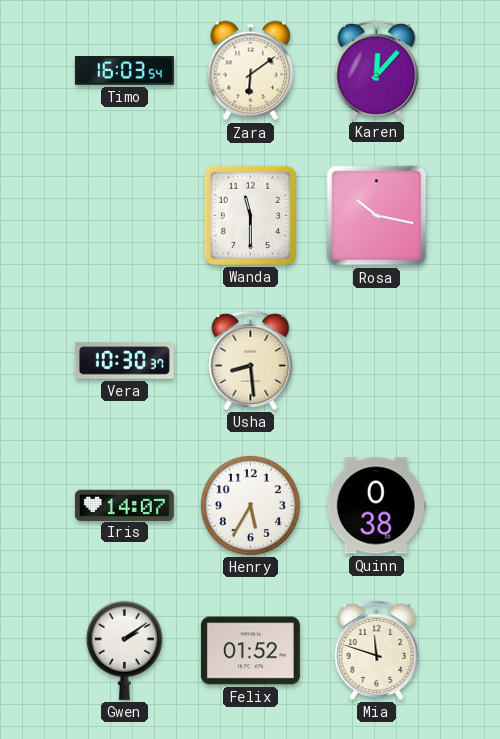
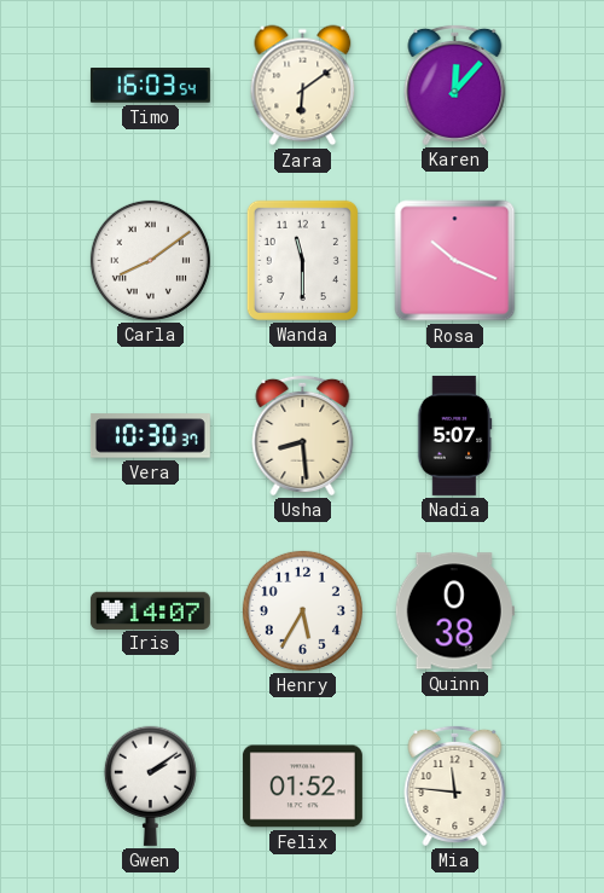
Carla: none -> 8:09
Rosa: 10:17 -> 10:19
Nadia: none -> 5:07
Mia: 11:48 -> 11:46
